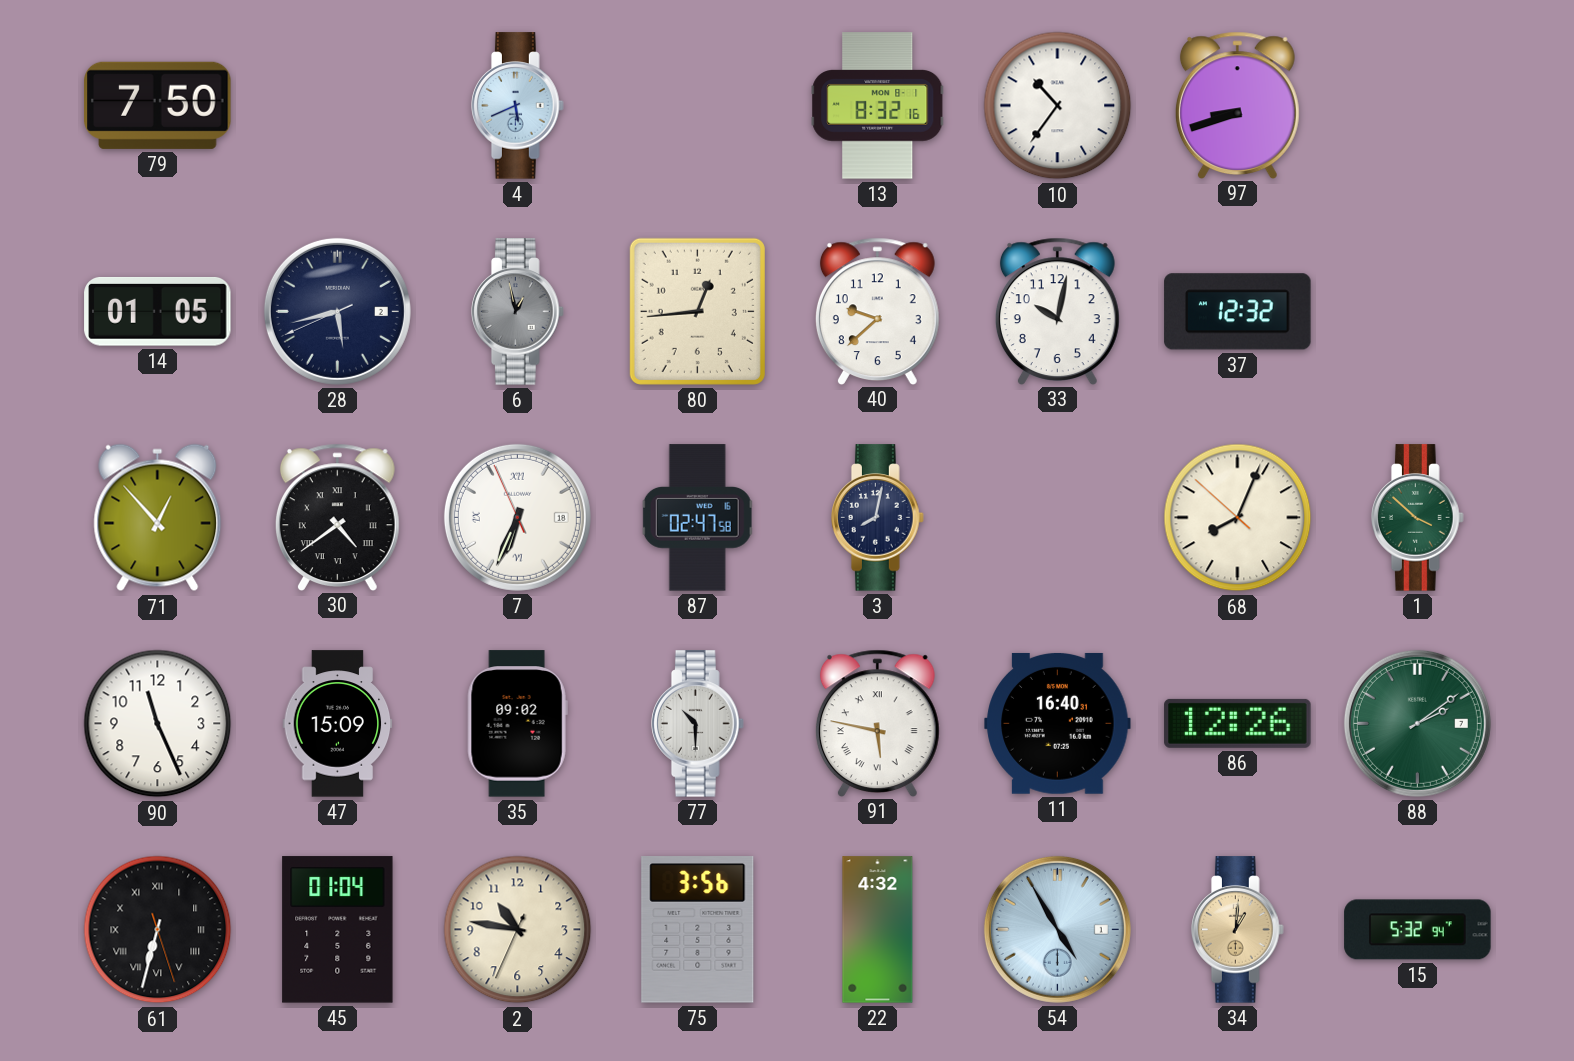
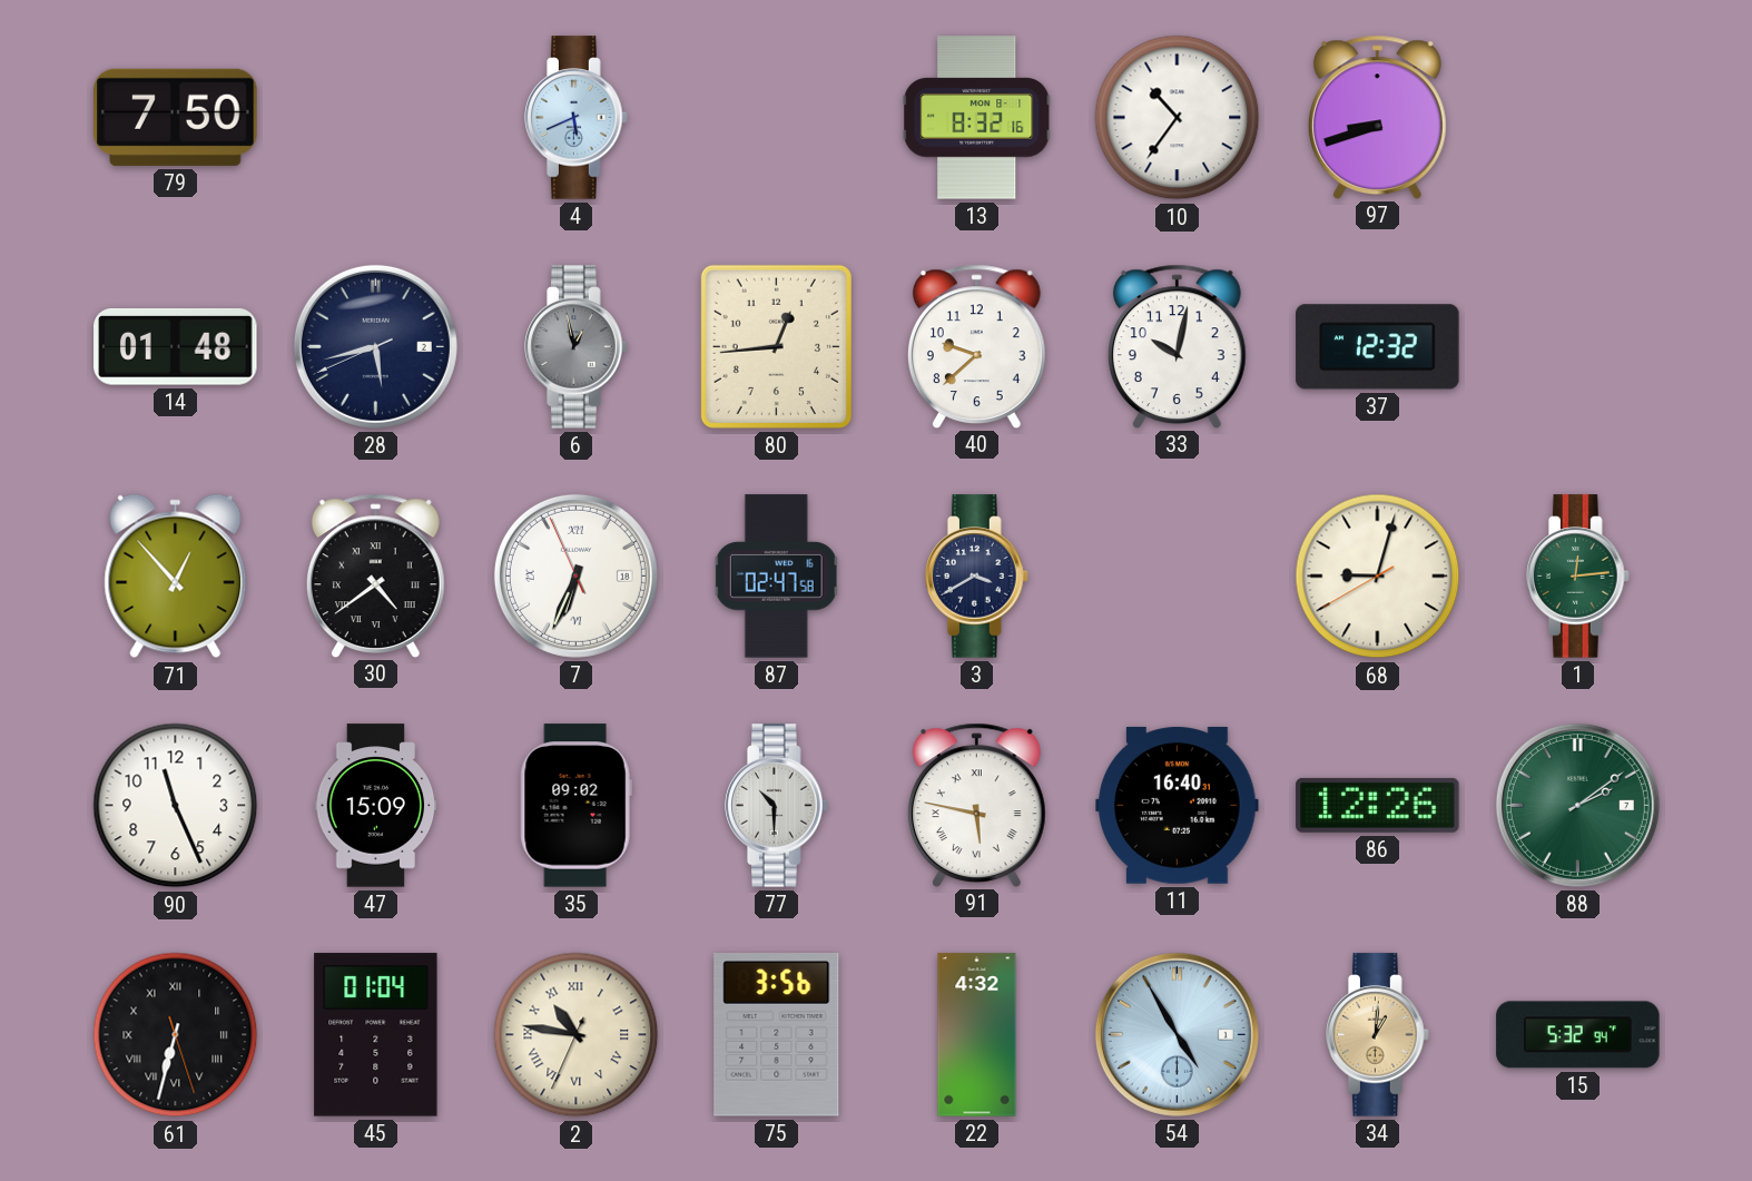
14: 01:05 -> 01:48
3: 8:02 -> 3:40
68: 8:03 -> 9:02
1: 3:52 -> 12:14
2 numerals: Arabic -> Roman
